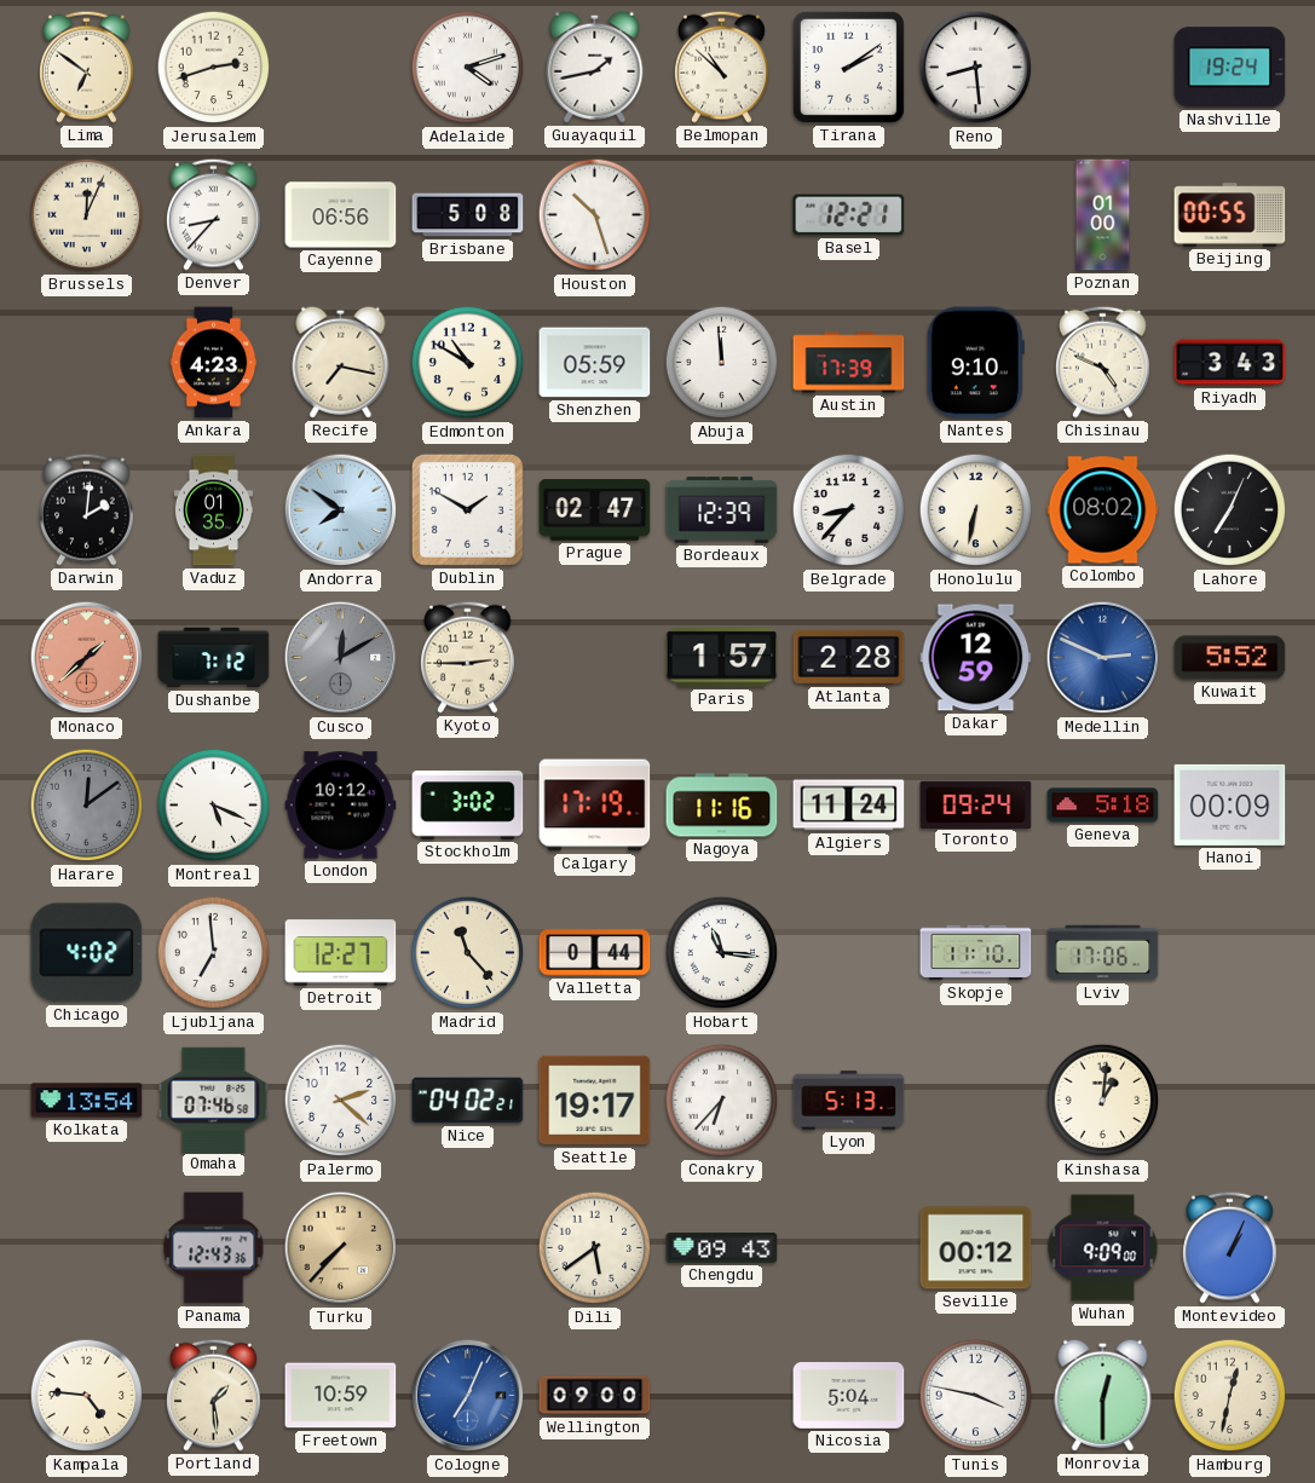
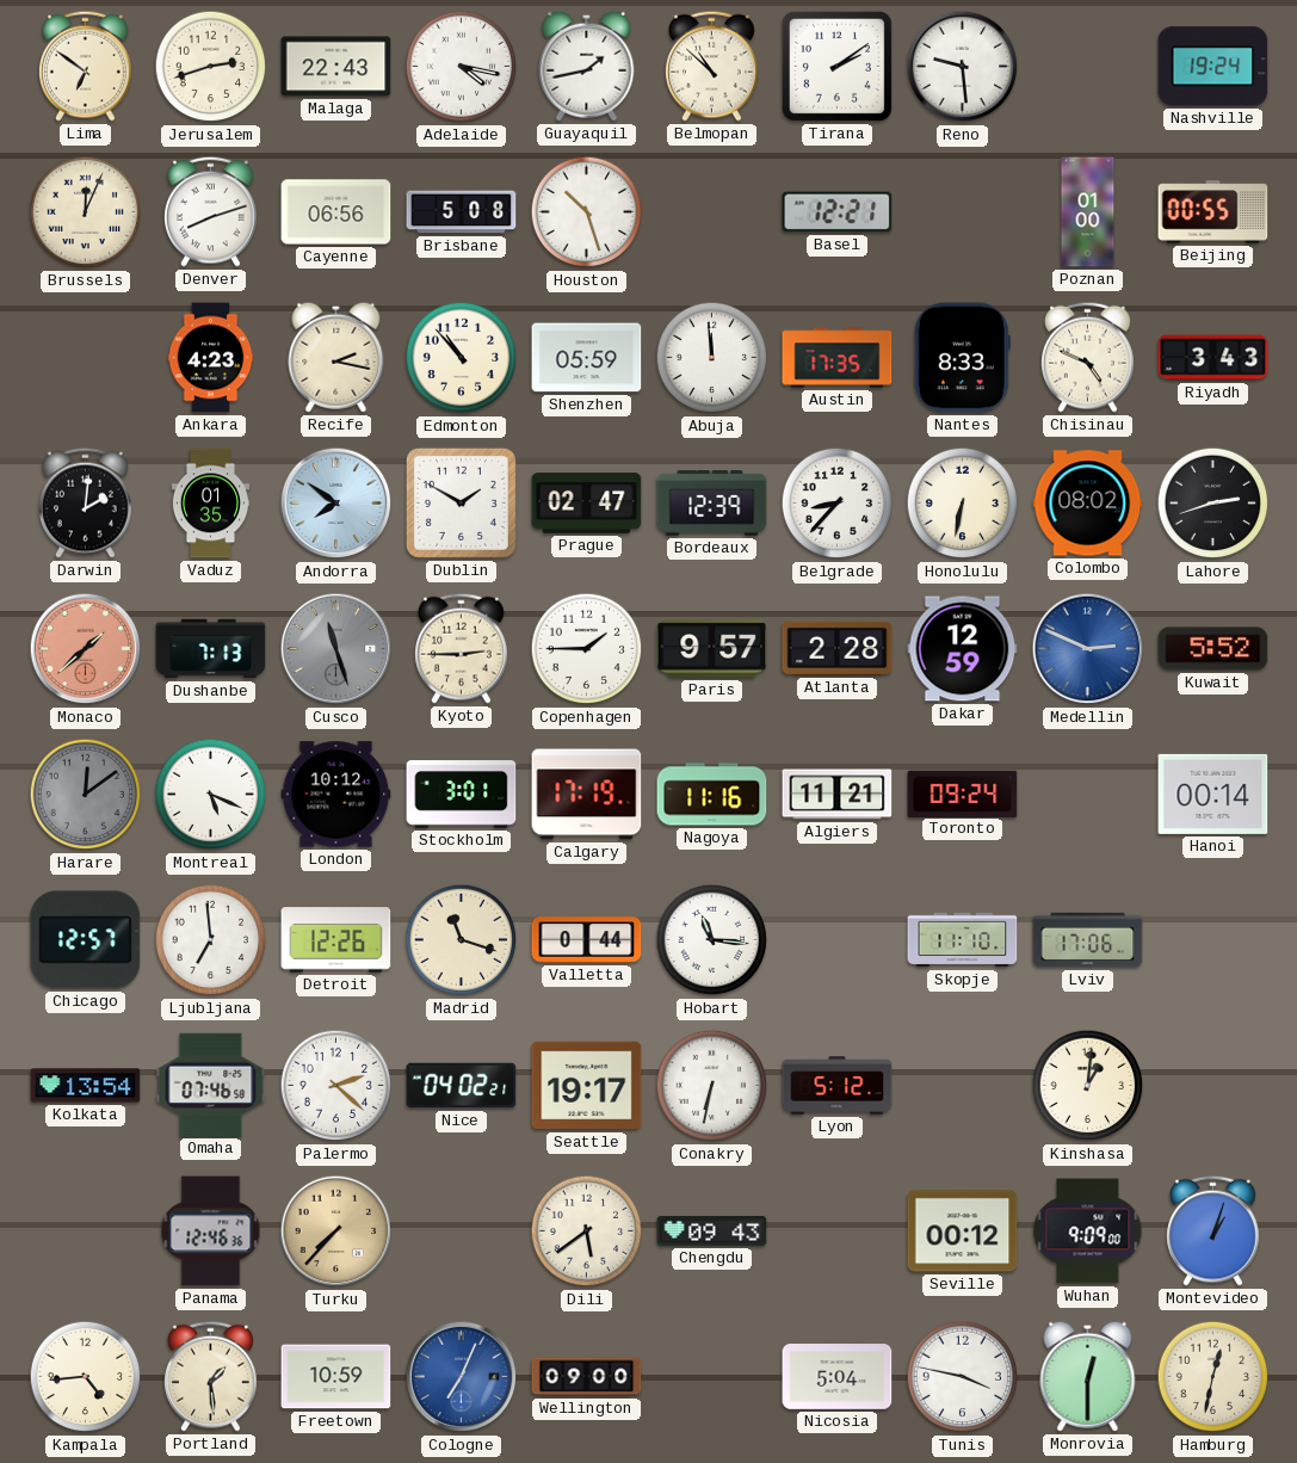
Malaga: none -> 22:43
Adelaide: 4:12 -> 4:17
Reno: 8:29 -> 9:29
Denver: 8:37 -> 8:12
Recife: 7:17 -> 2:17
Edmonton: 10:50 -> 10:53
Austin: 17:39 -> 17:35
Nantes: 9:10 -> 8:33
Lahore: 7:04 -> 2:42
Dushanbe: 7:12 -> 7:13
Cusco: 12:10 -> 11:27
Copenhagen: none -> 1:45
Paris: 1:57 -> 9:57
Stockholm: 3:02 -> 3:01
Algiers: 11:24 -> 11:21
Geneva: 5:18 -> none
Hanoi: 00:09 -> 00:14
Chicago: 4:02 -> 12:57
Detroit: 12:27 -> 12:26
Madrid: 11:23 -> 11:18
Conakry: 6:37 -> 6:32
Lyon: 5:13 -> 5:12
Panama: 12:43 -> 12:46
Montevideo: 1:04 -> 1:03
Kampala: 4:46 -> 4:44
